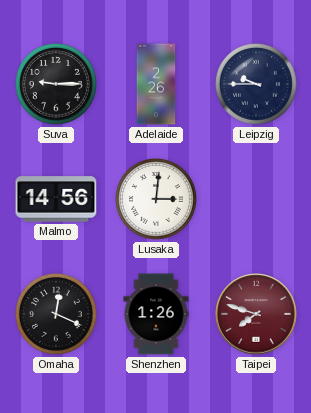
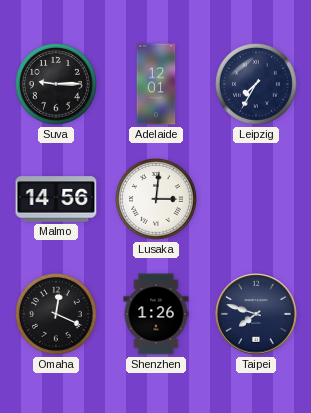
Adelaide: 2:26 -> 12:01
Leipzig: 9:45 -> 7:35
Taipei dial: burgundy -> navy
